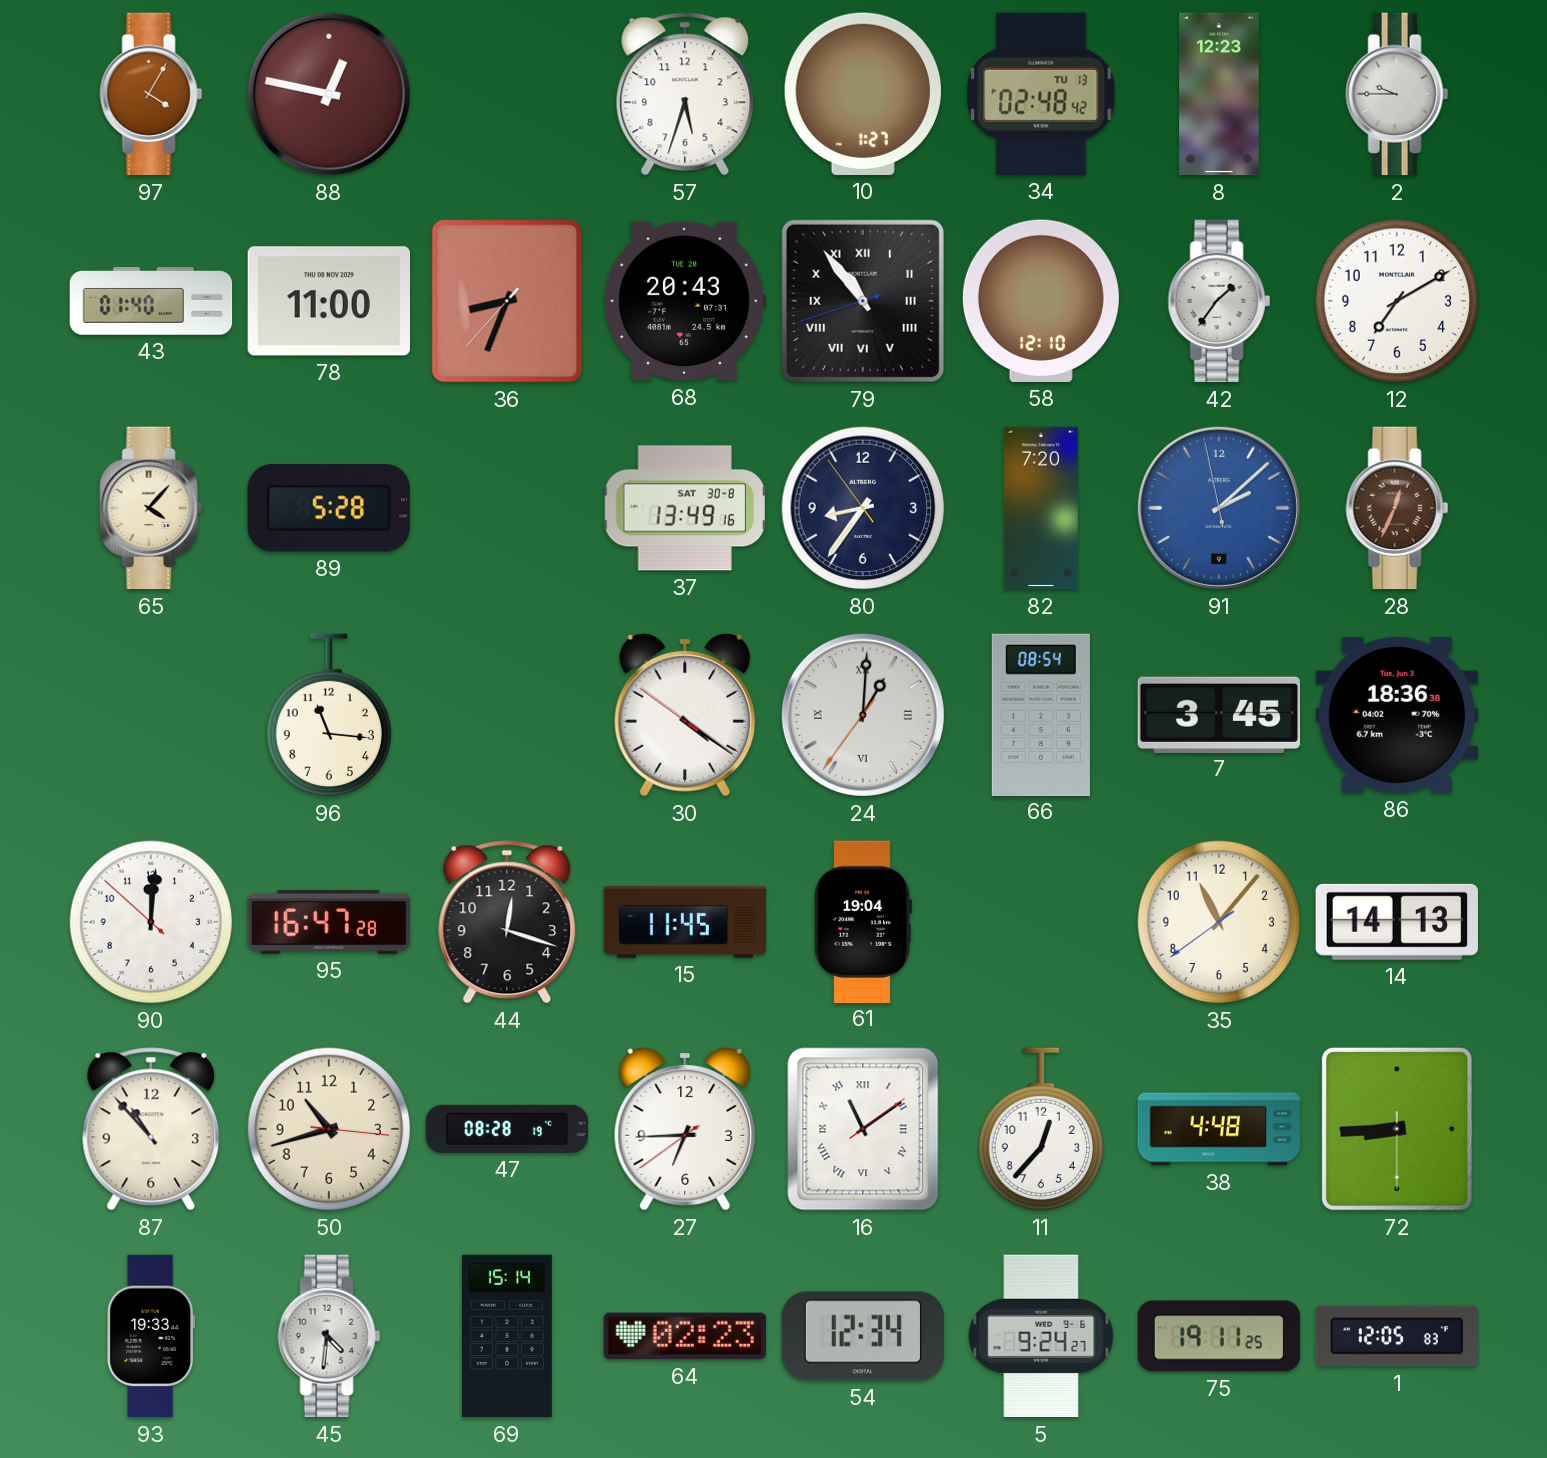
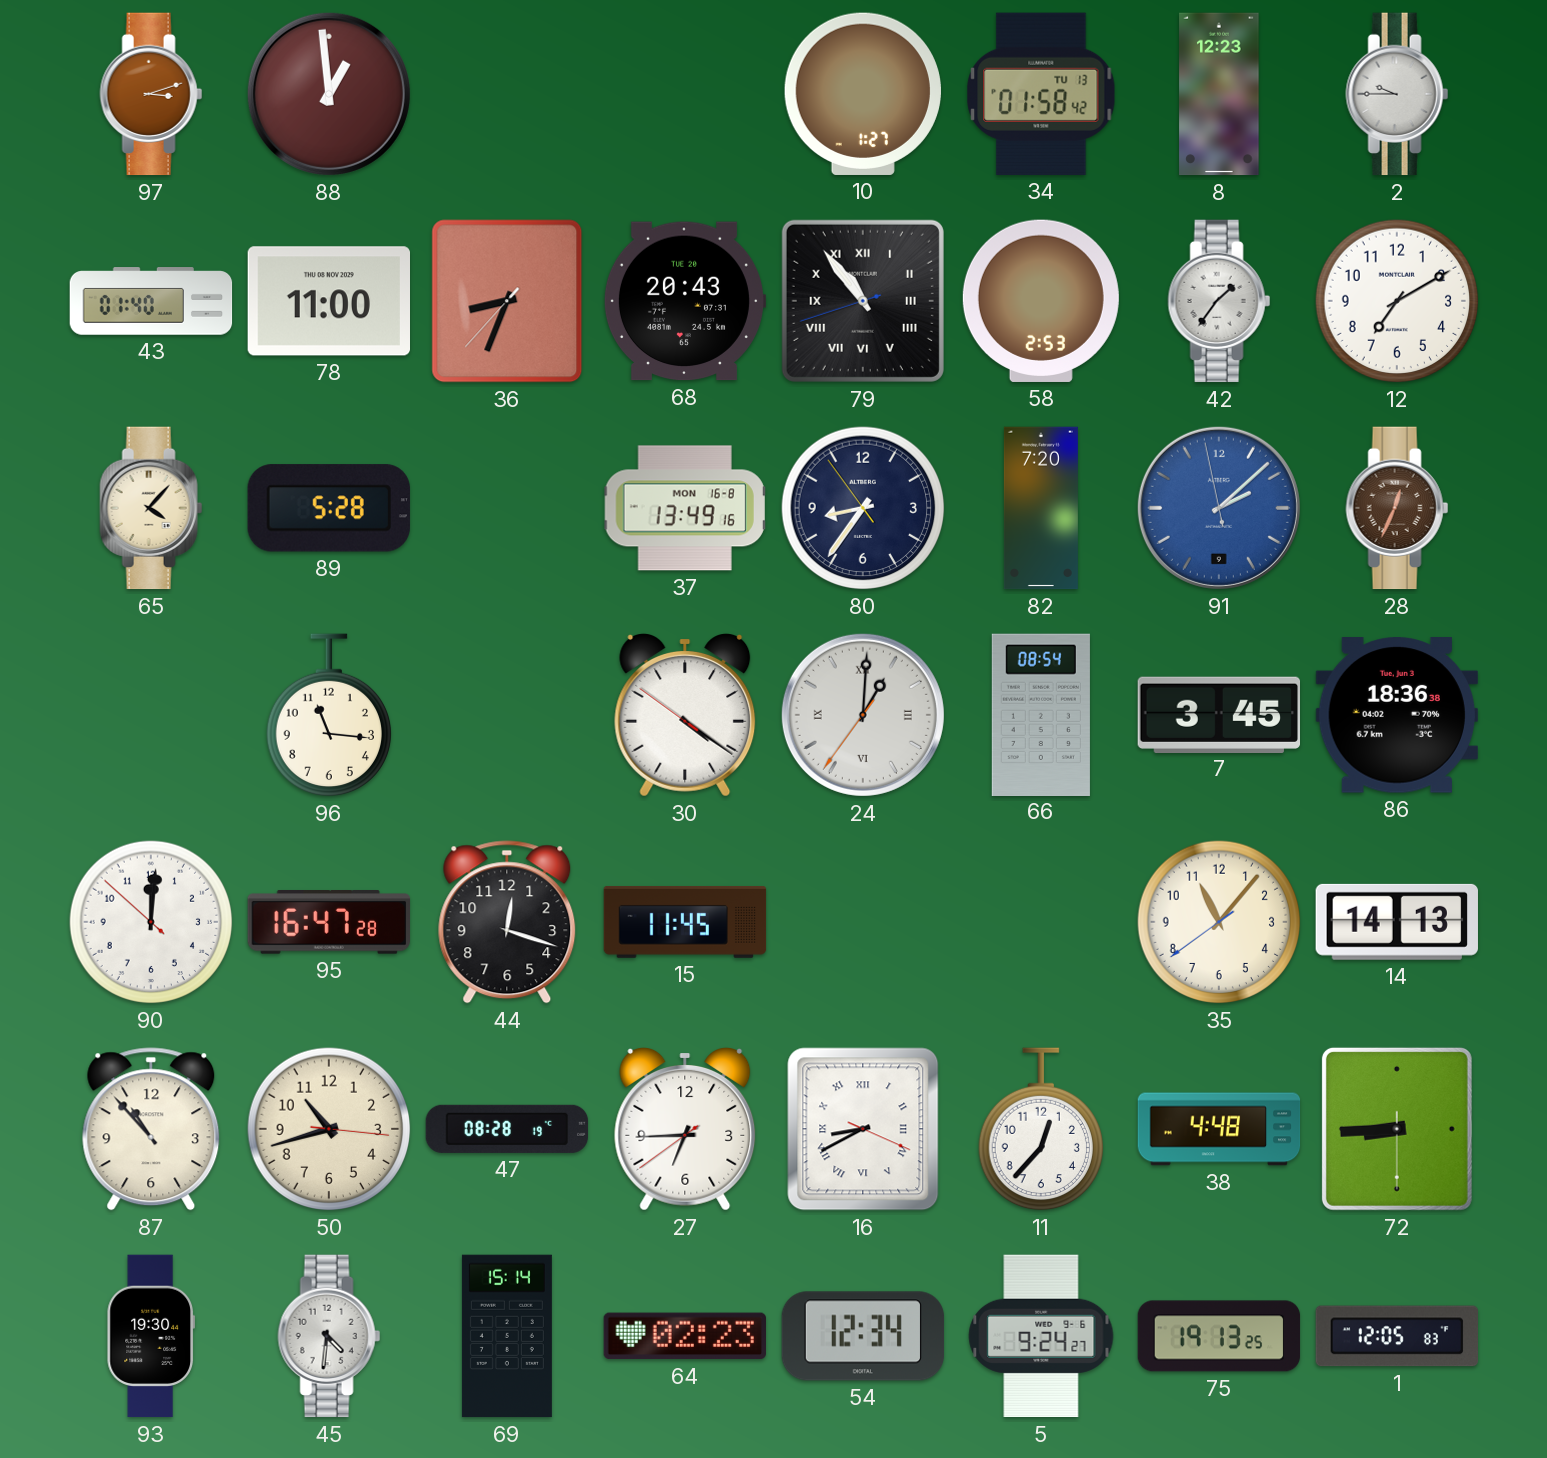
97: 4:05 -> 3:12
88: 12:47 -> 12:59
57: 5:33 -> none
34: 02:48 -> 01:58
58: 12:10 -> 2:53
37 date: SAT 30-8 -> MON 16-8
61: 19:04 -> none
16: 11:09 -> 8:40
93: 19:33 -> 19:30
75: 19:11 -> 19:13
